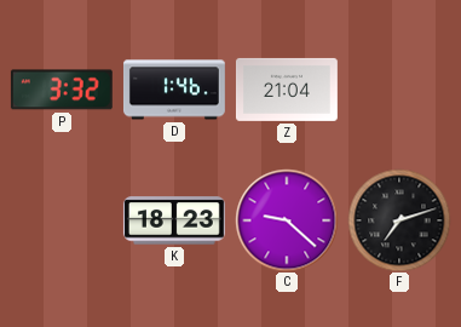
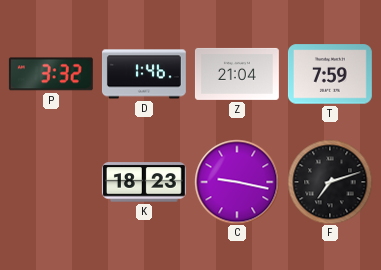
T: none -> 7:59
C: 9:22 -> 9:17
